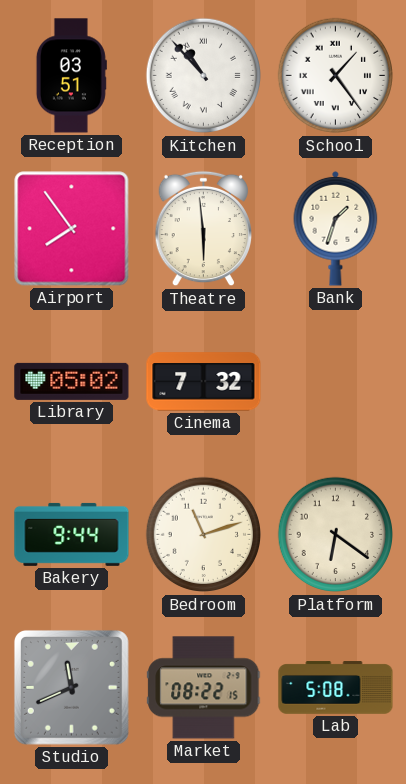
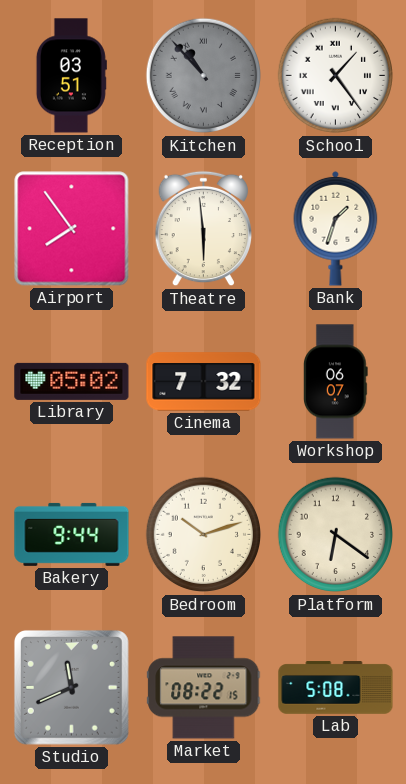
Kitchen dial: white -> grey
Workshop: none -> 06:07
Bedroom: 11:12 -> 10:12
